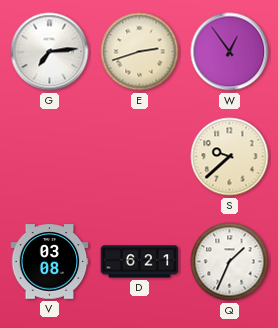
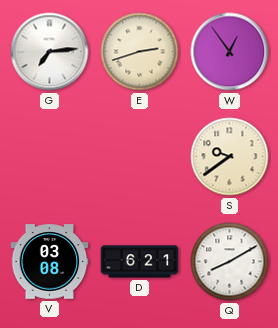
S: 9:38 -> 9:39
Q: 1:34 -> 8:10
